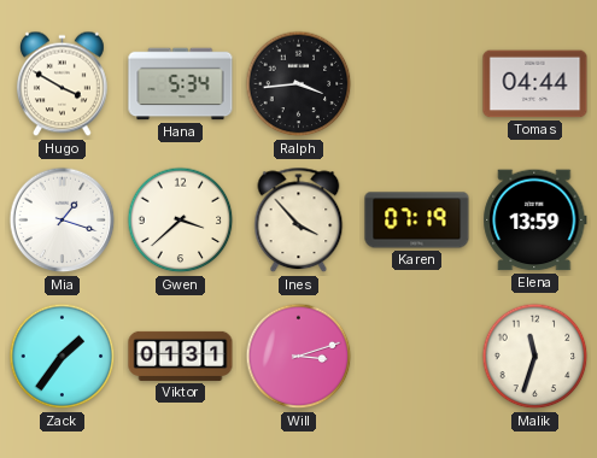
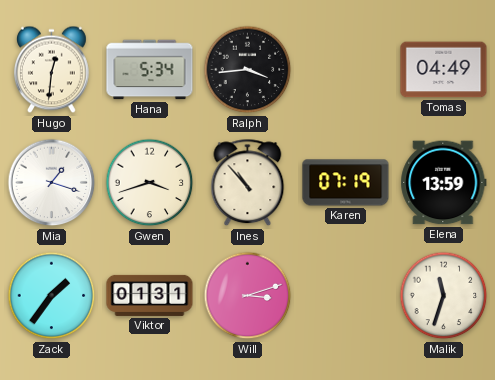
Hugo: 3:50 -> 12:31
Tomas: 04:44 -> 04:49
Gwen: 3:38 -> 3:42
Ines: 3:53 -> 10:53
